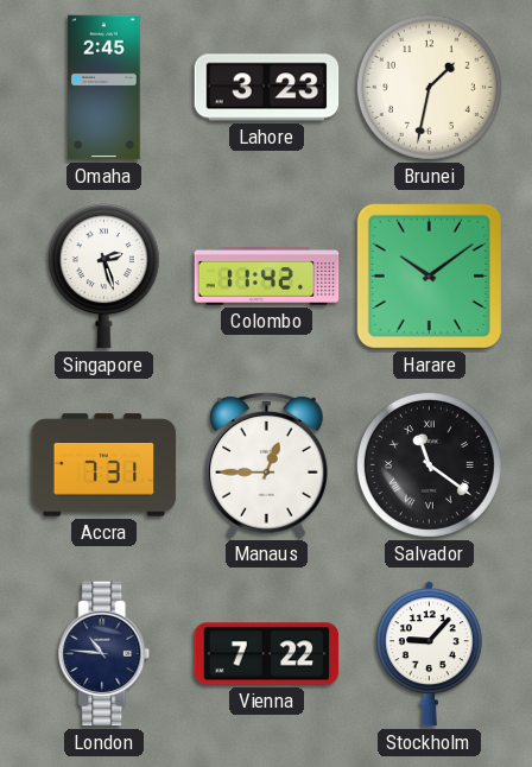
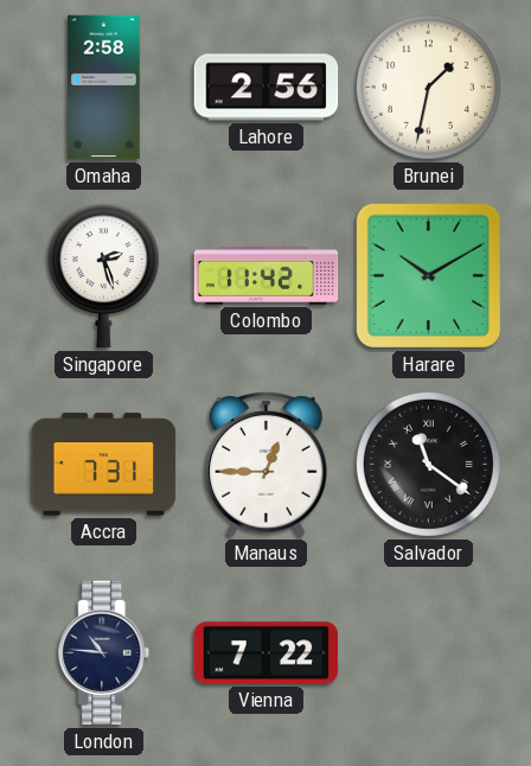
Omaha: 2:45 -> 2:58
Lahore: 3:23 -> 2:56
Harare: 10:09 -> 10:10
Stockholm: 9:07 -> none
